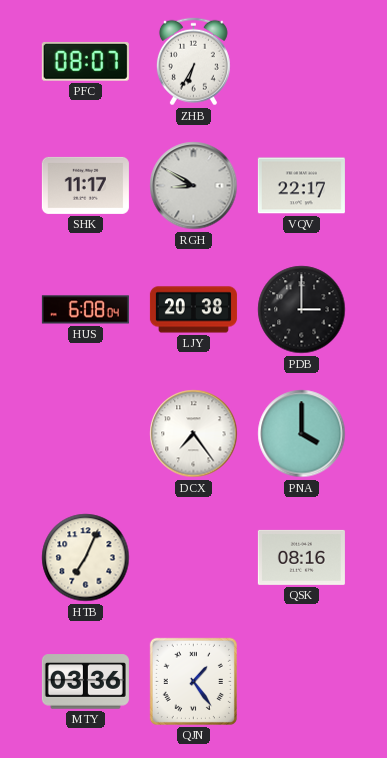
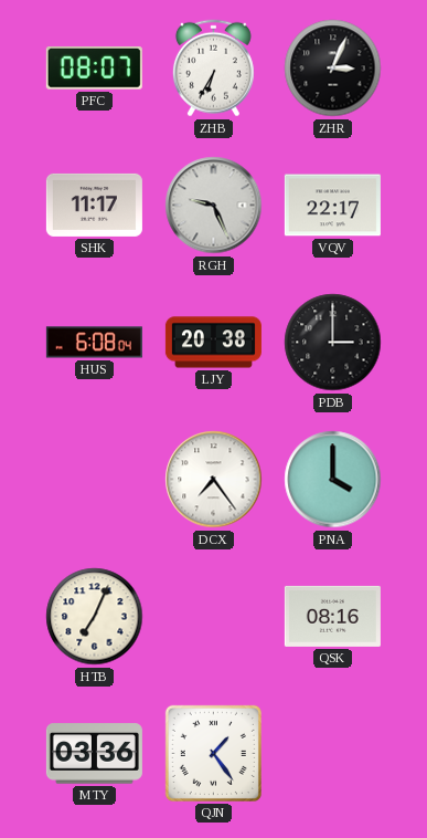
ZHR: none -> 3:04
RGH: 8:50 -> 9:26
